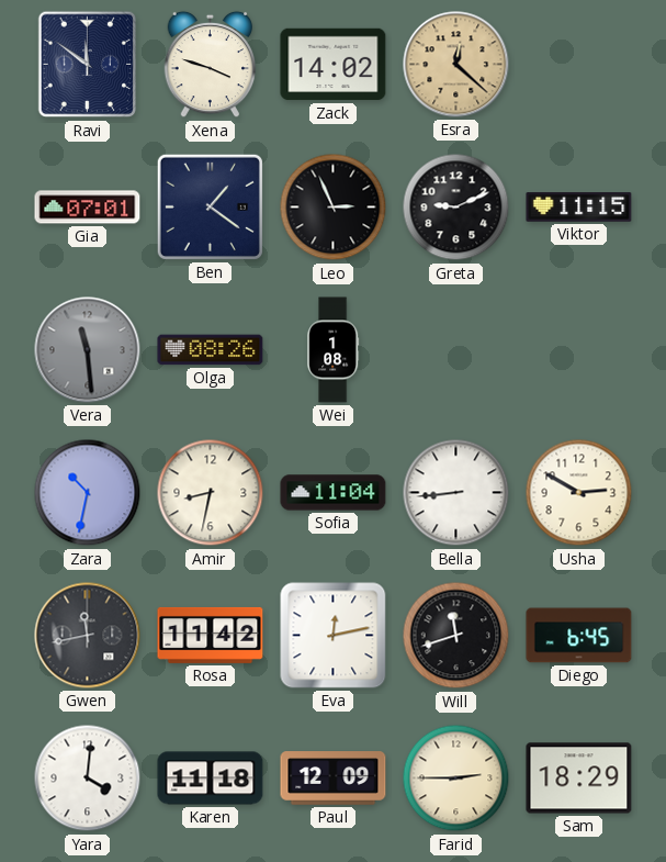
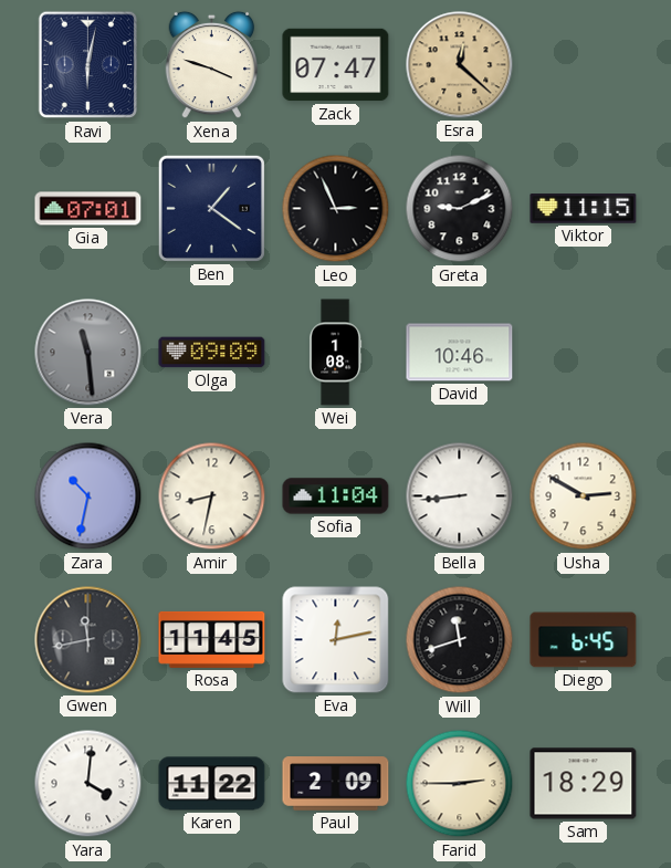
Ravi: 11:51 -> 6:02
Zack: 14:02 -> 07:47
Olga: 08:26 -> 09:09
David: none -> 10:46
Rosa: 11:42 -> 11:45
Karen: 11:18 -> 11:22
Paul: 12:09 -> 2:09
